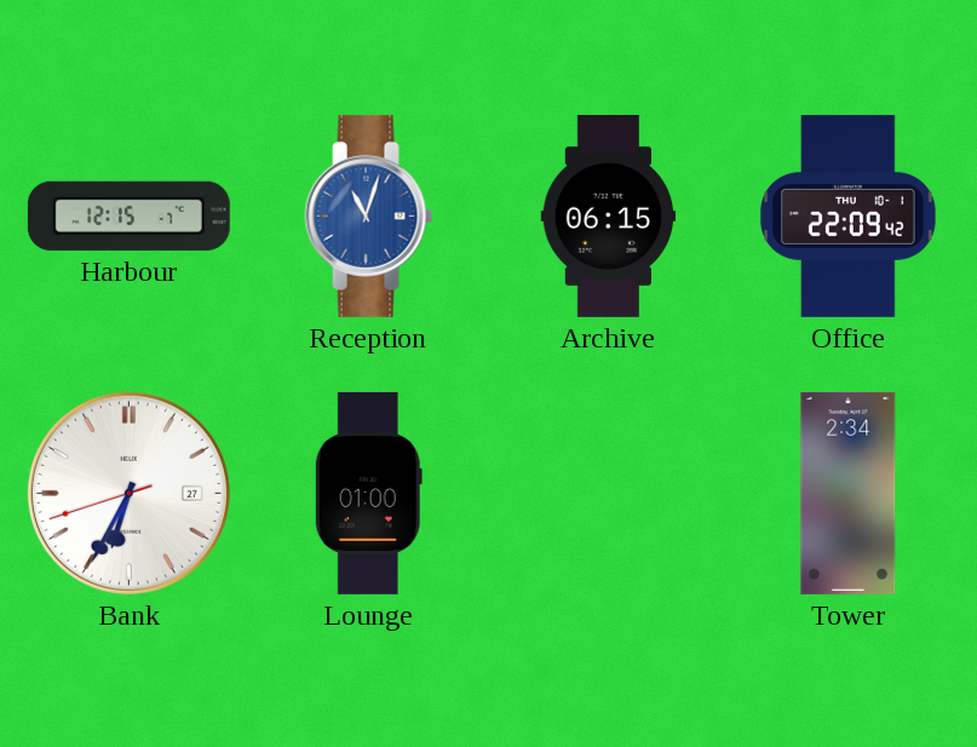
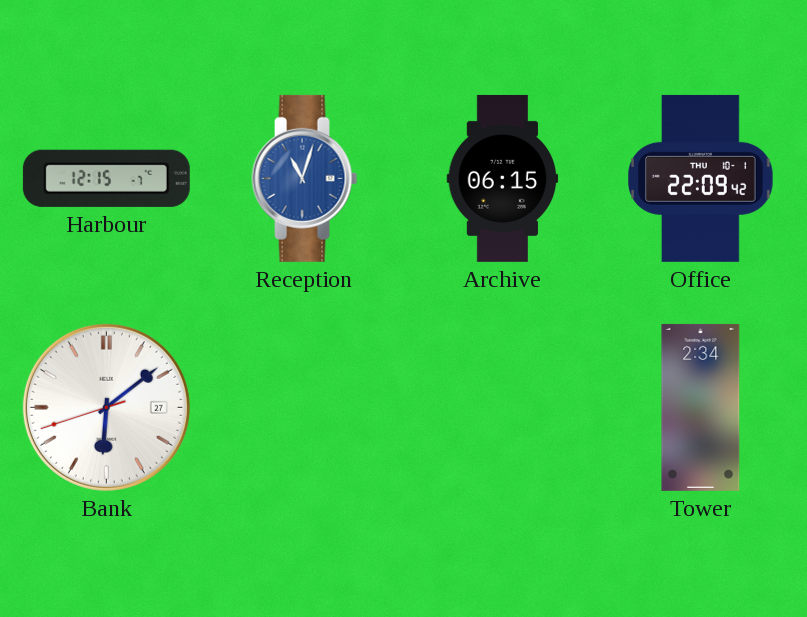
Bank: 6:34 -> 6:08
Lounge: 01:00 -> none
